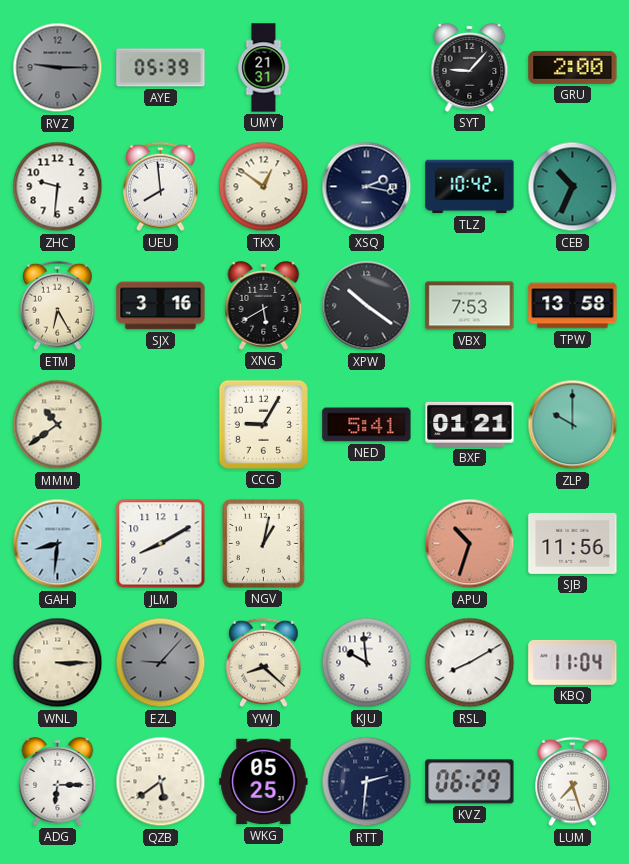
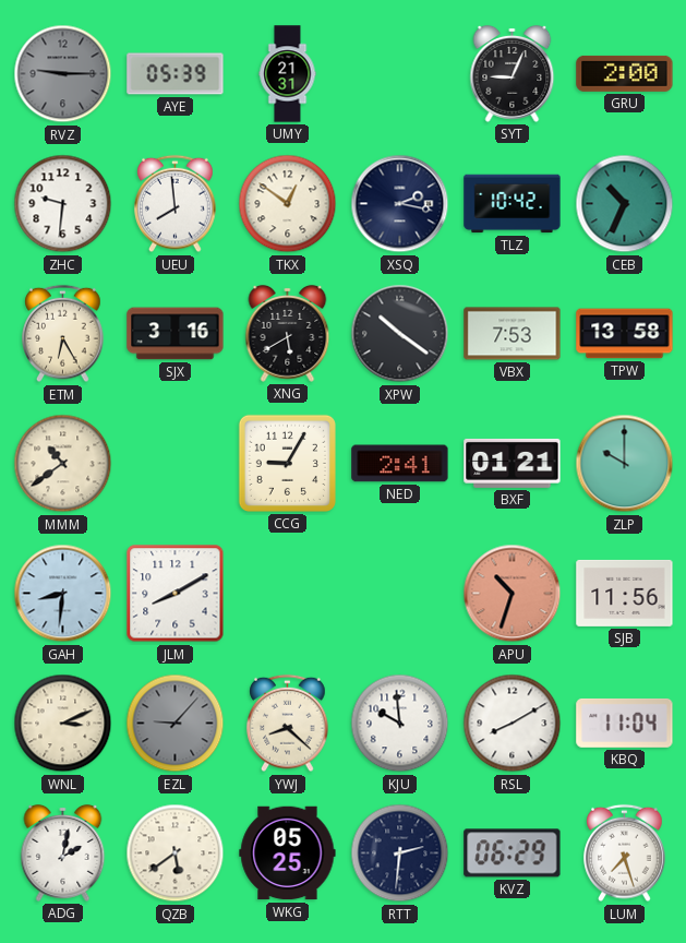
SYT: 9:07 -> 9:04
NED: 5:41 -> 2:41
NGV: 1:02 -> none
WNL: 3:15 -> 3:11
ADG: 6:15 -> 2:02
